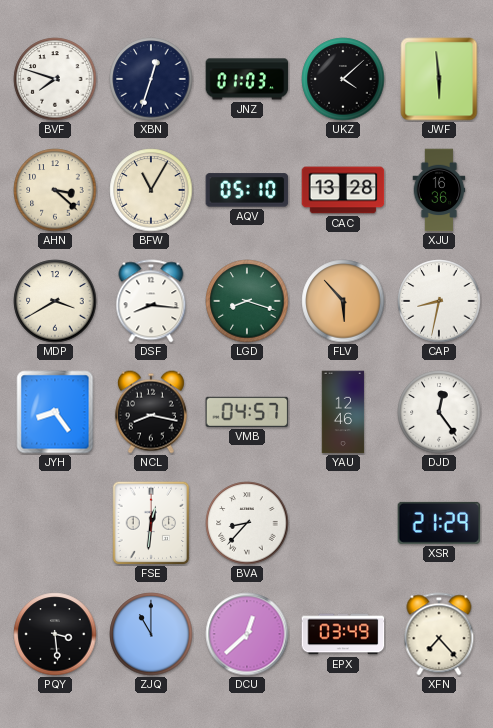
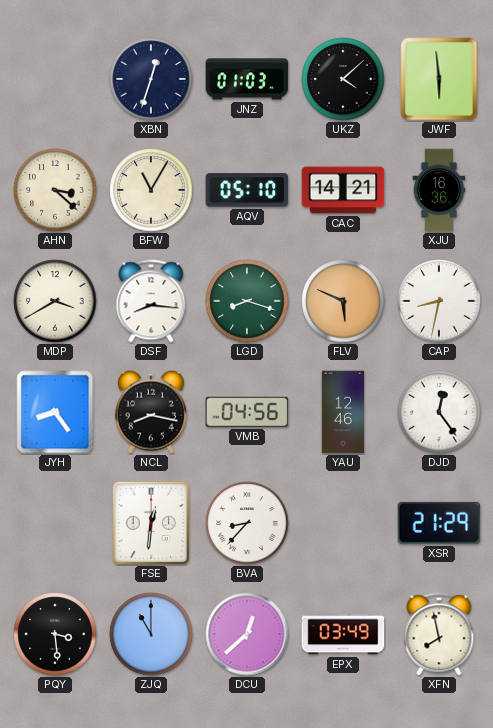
BVF: 7:48 -> none
CAC: 13:28 -> 14:21
FLV: 5:53 -> 5:49
VMB: 04:57 -> 04:56
XFN: 7:23 -> 7:58
